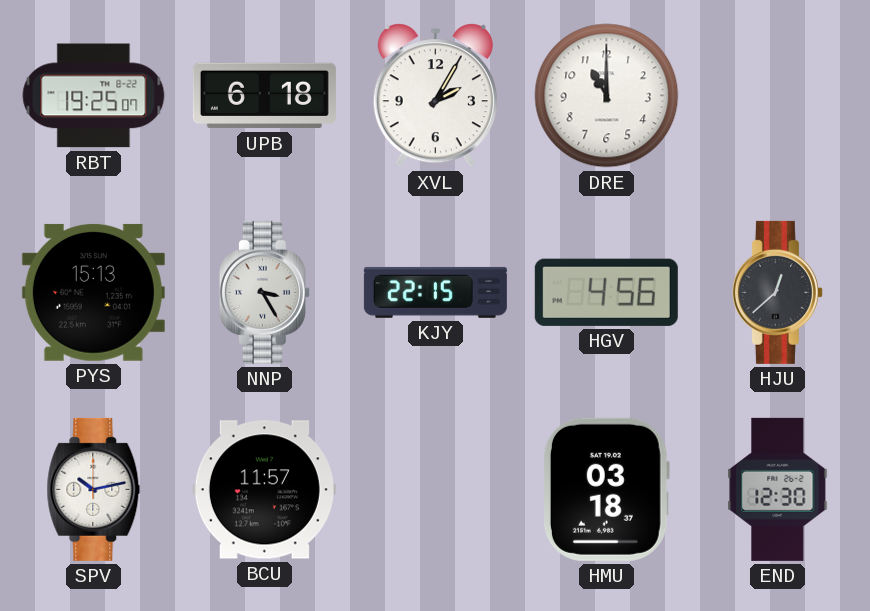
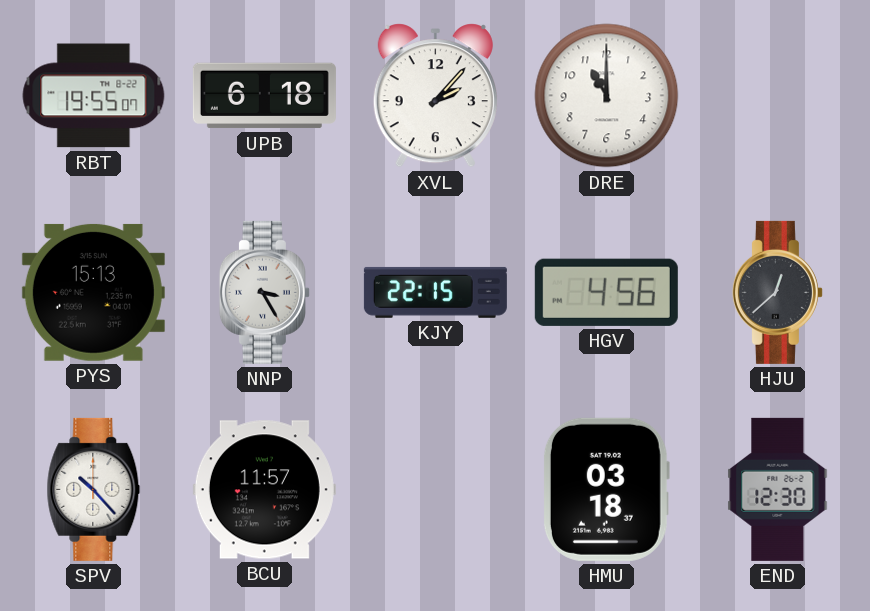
RBT: 19:25 -> 19:55
XVL: 2:05 -> 2:07
SPV: 10:13 -> 10:23
